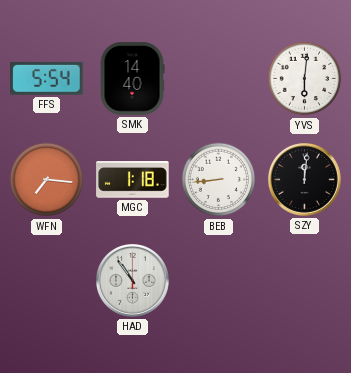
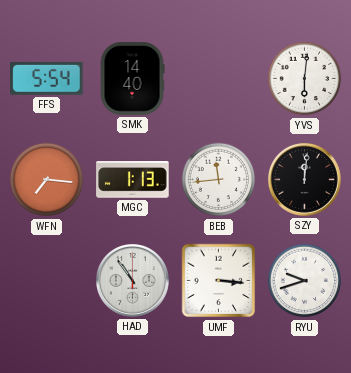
MGC: 1:18 -> 1:13
BEB: 8:44 -> 11:44
UMF: none -> 3:16
RYU: none -> 9:42
